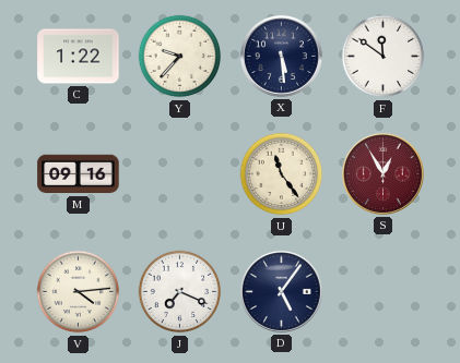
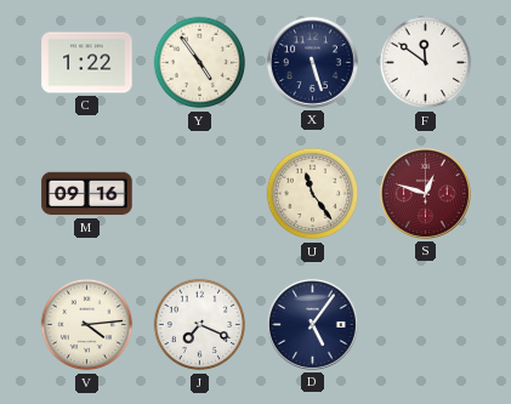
Y: 9:37 -> 4:54
X: 5:29 -> 5:27
S: 12:55 -> 12:48
